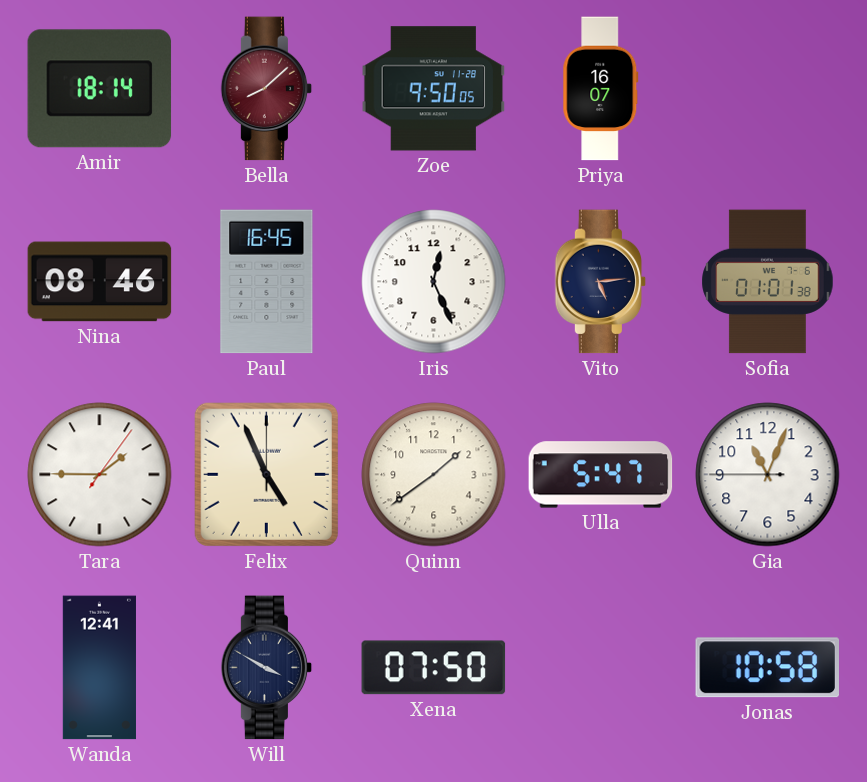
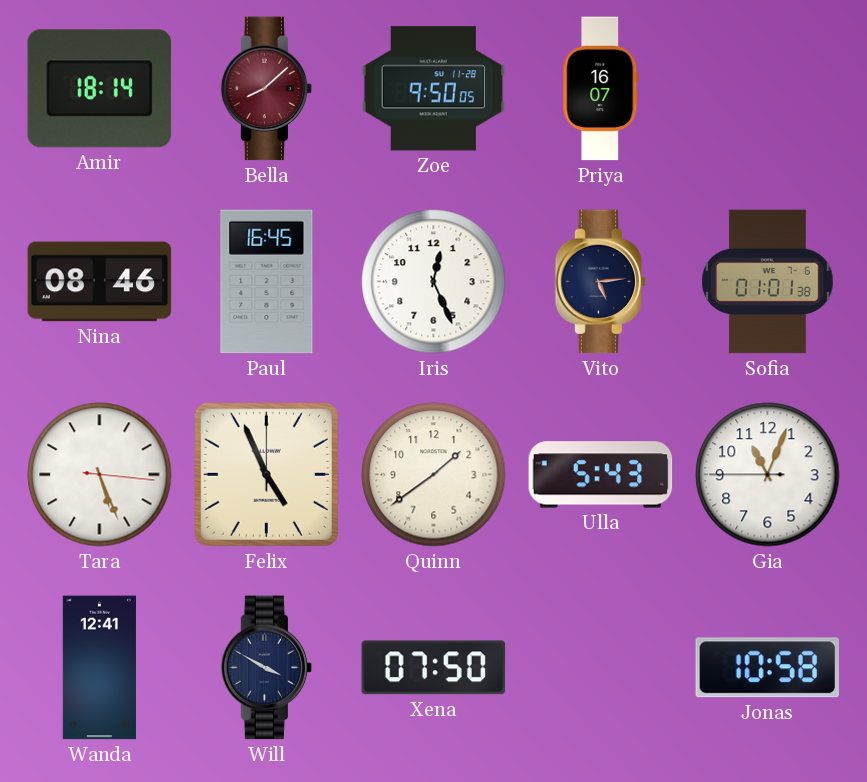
Tara: 1:45 -> 5:26
Ulla: 5:47 -> 5:43
